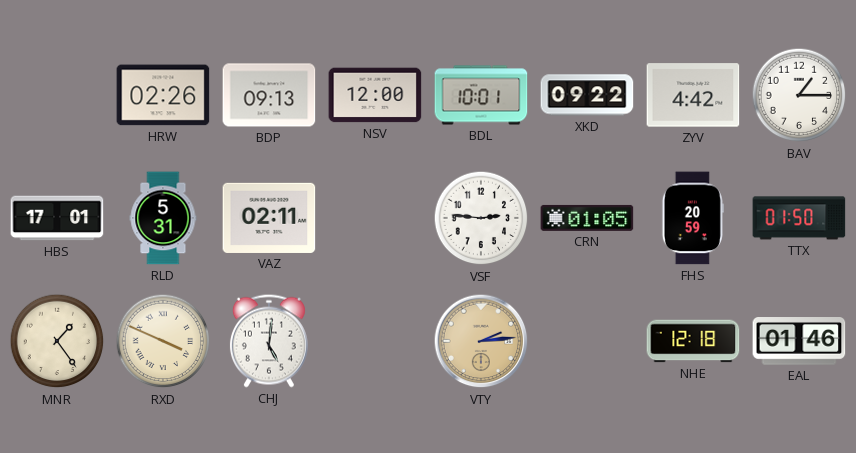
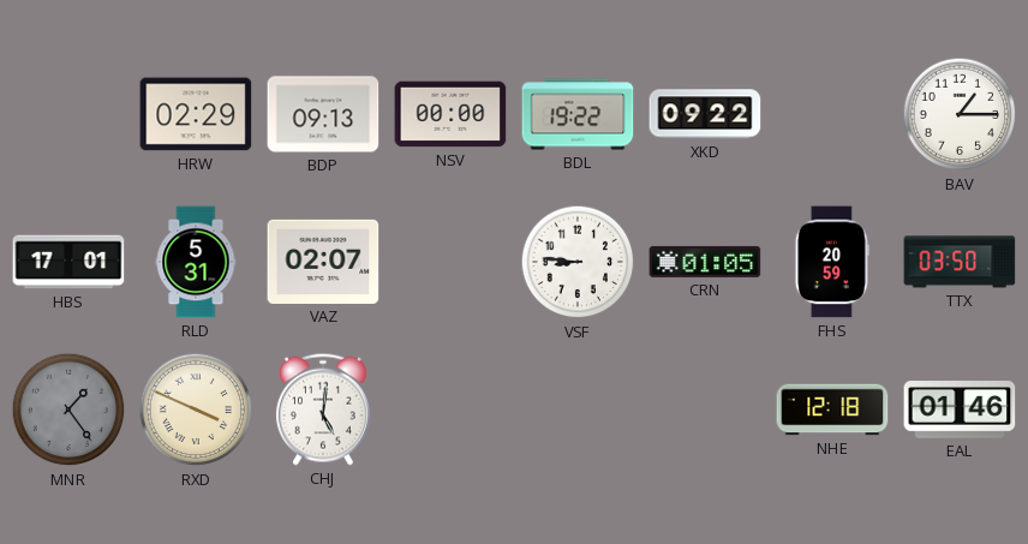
HRW: 02:26 -> 02:29
NSV: 12:00 -> 00:00
BDL: 10:01 -> 19:22
ZYV: 4:42 -> none
VAZ: 02:11 -> 02:07
VSF: 2:46 -> 8:46
TTX: 01:50 -> 03:50
MNR dial: cream -> grey
VTY: 2:14 -> none
